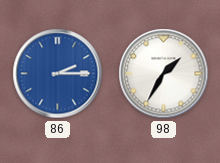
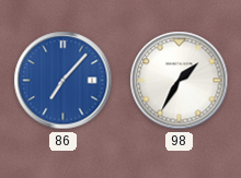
86: 2:15 -> 7:07
